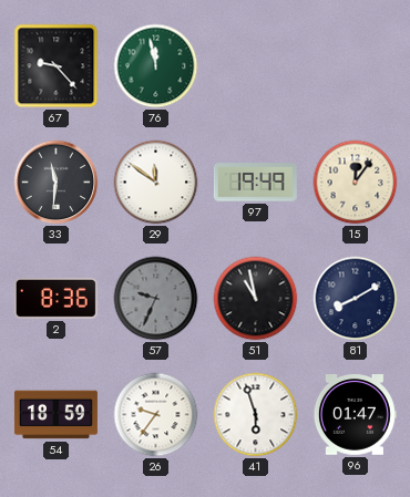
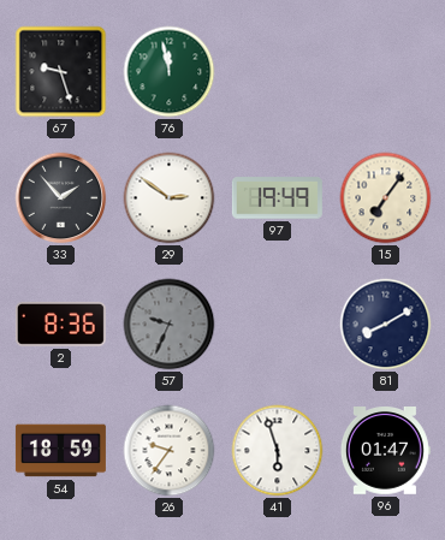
67: 9:23 -> 9:27
33: 11:31 -> 1:53
29: 11:51 -> 2:51
15: 12:06 -> 7:06
51: 10:58 -> none
